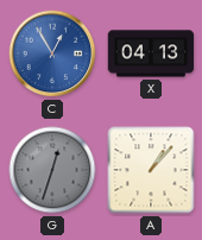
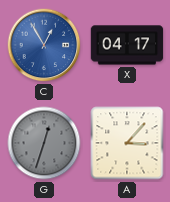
X: 04:13 -> 04:17
A: 1:07 -> 3:07
